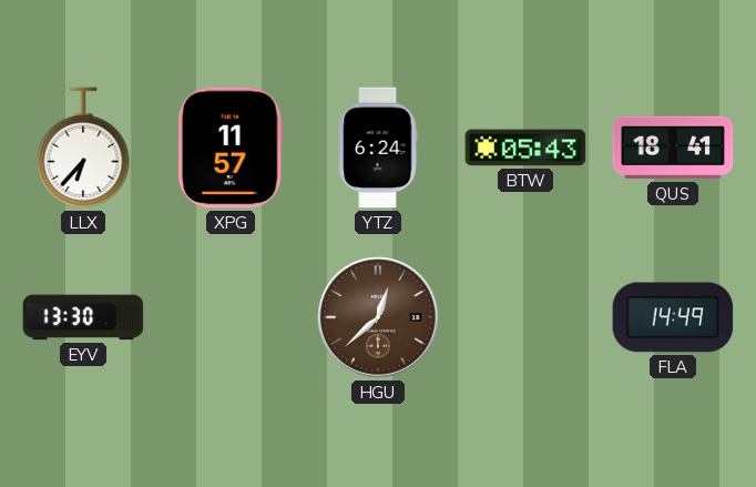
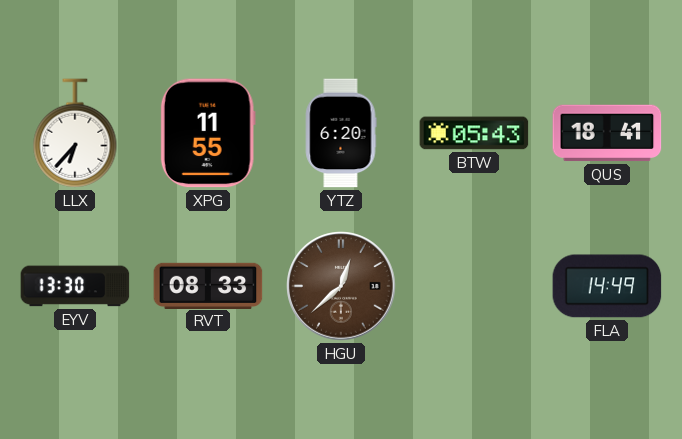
XPG: 11:57 -> 11:55
YTZ: 6:24 -> 6:20
RVT: none -> 08:33
